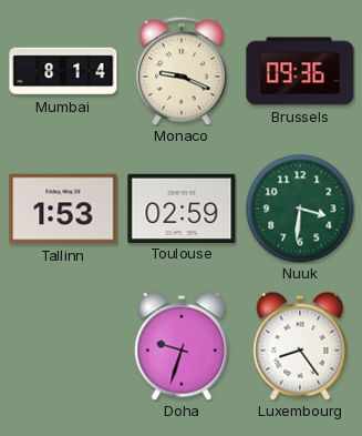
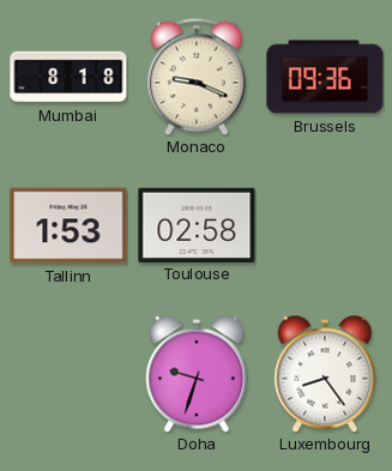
Mumbai: 8:14 -> 8:18
Toulouse: 02:59 -> 02:58
Nuuk: 3:31 -> none
